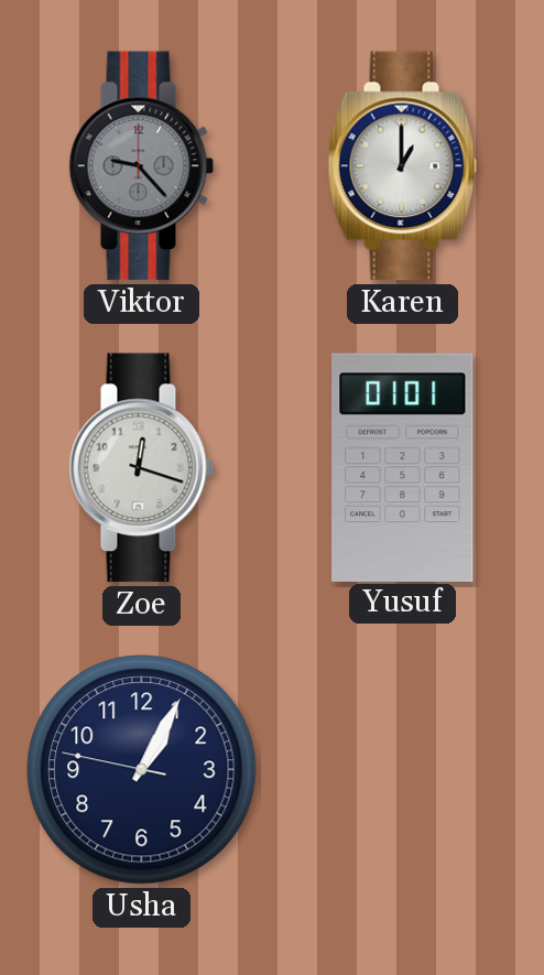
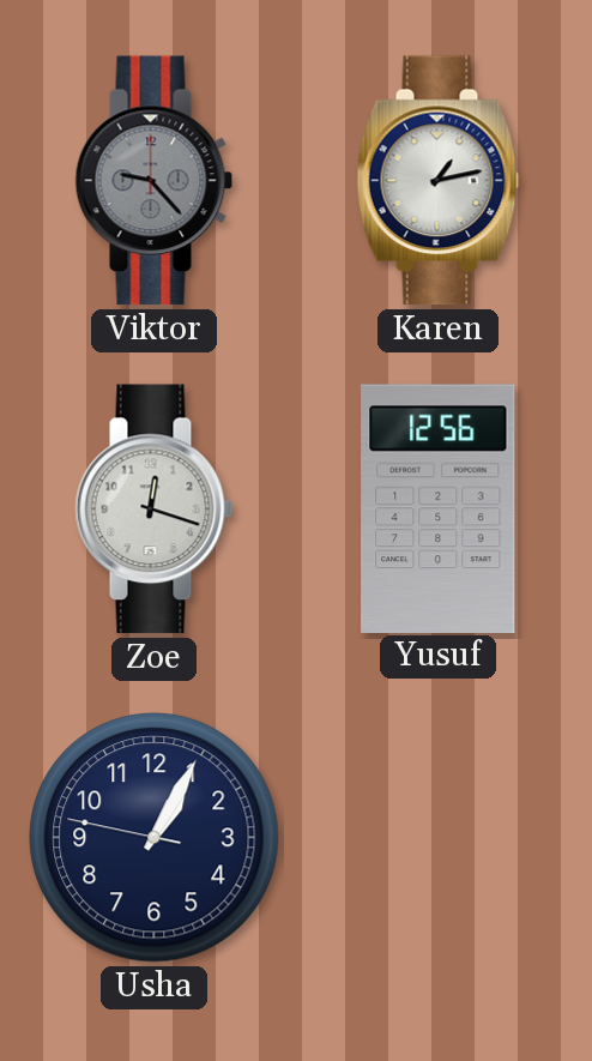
Karen: 1:00 -> 1:13
Yusuf: 01:01 -> 12:56
